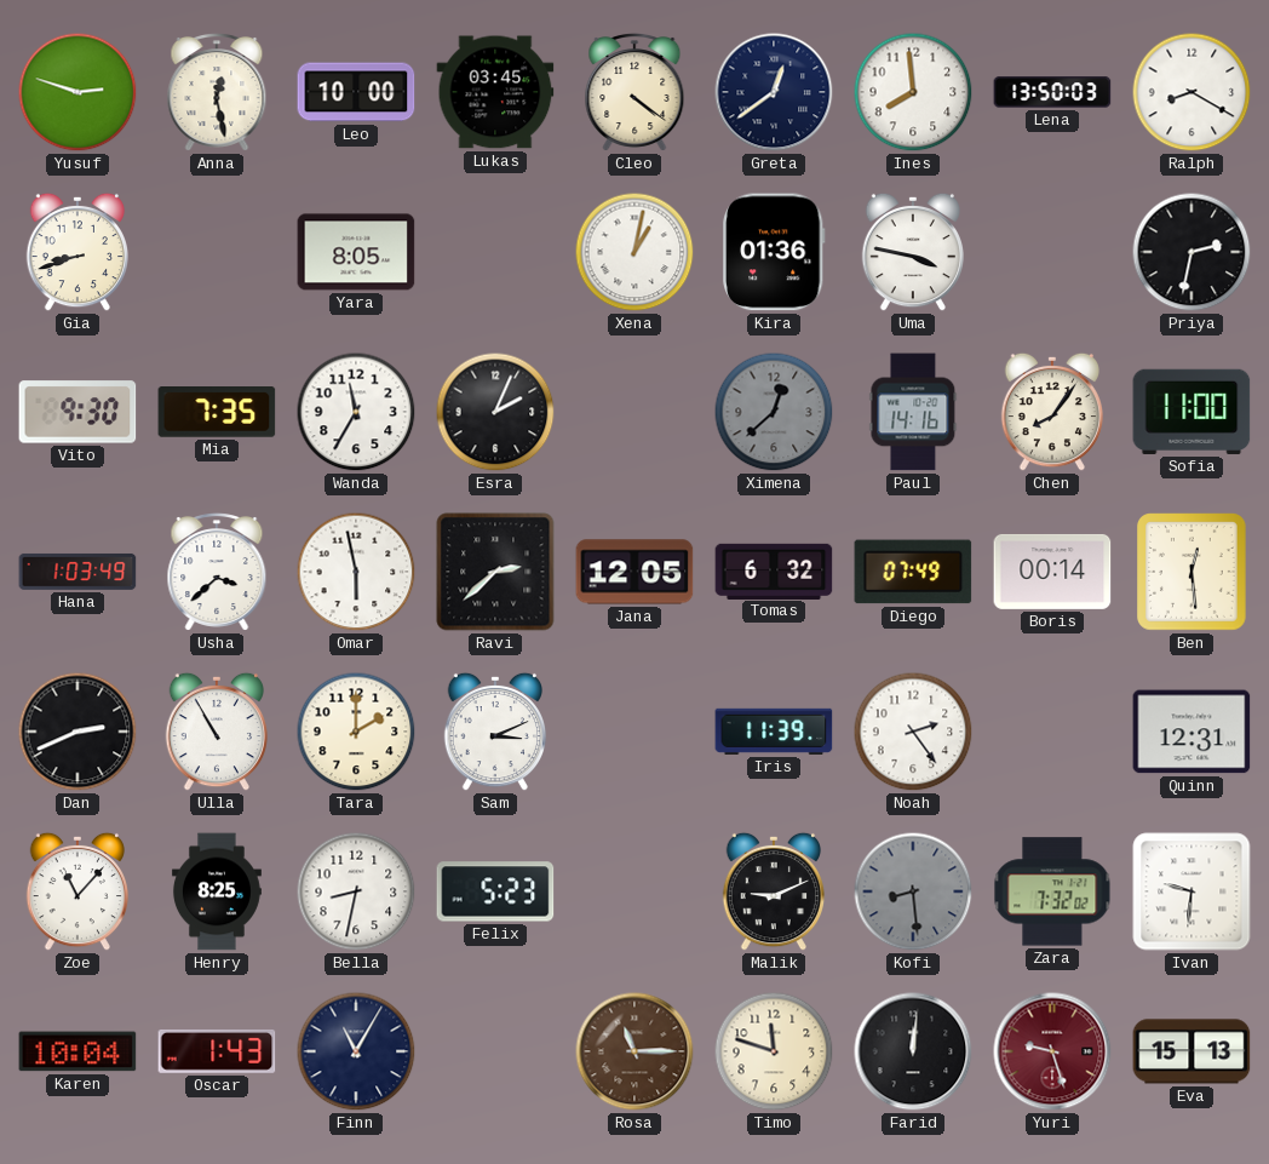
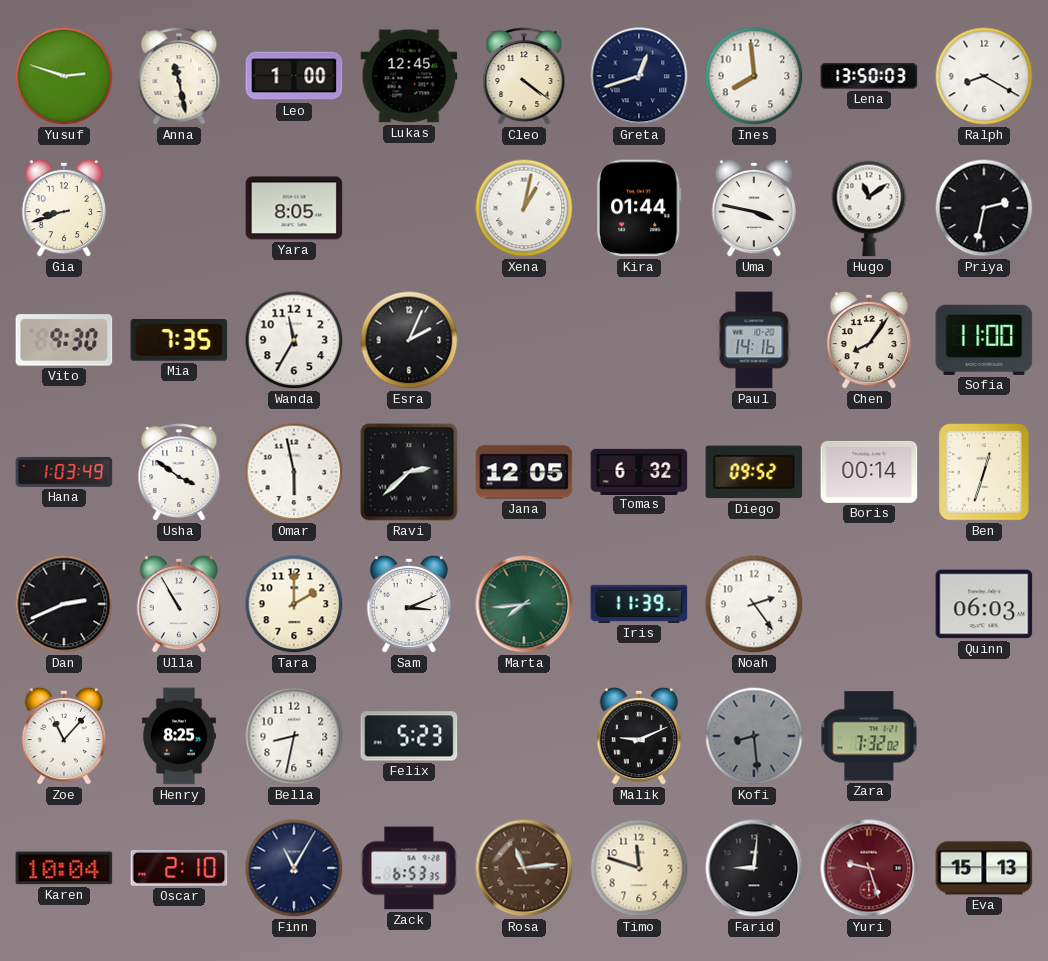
Anna: 12:28 -> 11:28
Leo: 10:00 -> 1:00
Lukas: 03:45 -> 12:45
Greta: 12:39 -> 12:42
Kira: 01:36 -> 01:44
Hugo: none -> 11:09
Ximena: 12:38 -> none
Usha: 3:38 -> 3:51
Diego: 07:49 -> 09:52
Ben: 12:29 -> 12:33
Marta: none -> 7:44
Quinn: 12:31 -> 06:03
Ivan: 9:31 -> none
Oscar: 1:43 -> 2:10
Zack: none -> 6:53
Rosa: 11:15 -> 11:14
Farid: 12:01 -> 9:01
